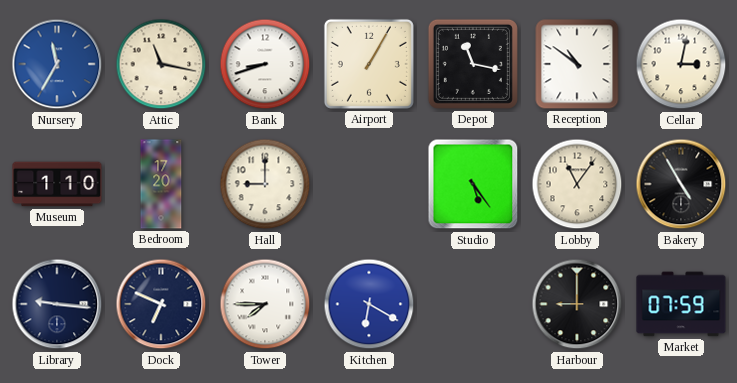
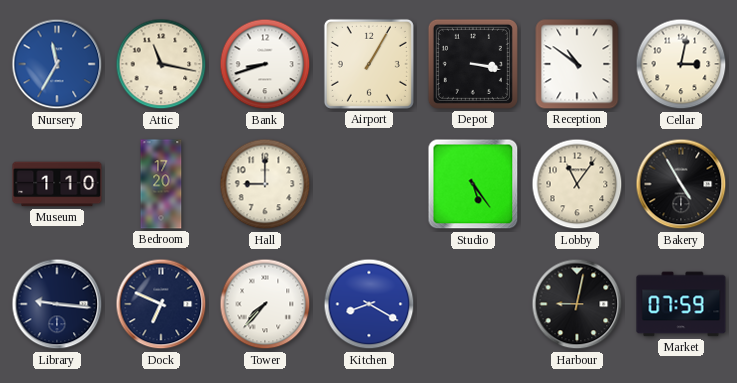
Depot: 11:17 -> 3:17
Tower: 7:45 -> 7:37
Kitchen: 6:20 -> 8:20
Harbour: 9:00 -> 9:02
